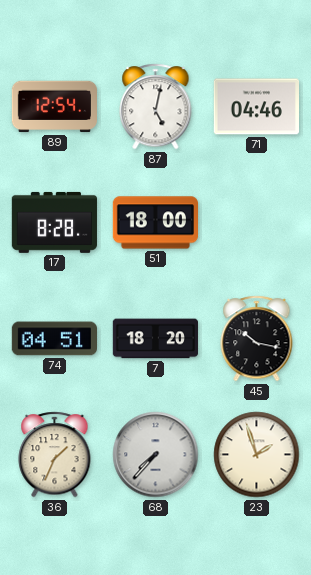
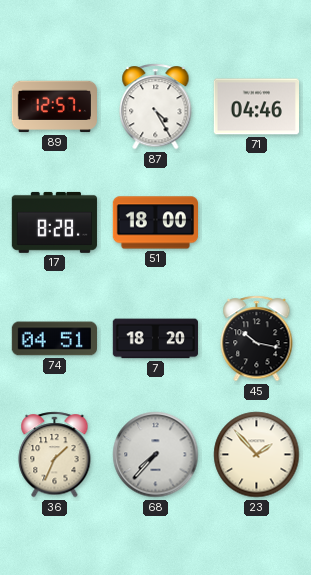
89: 12:54 -> 12:57
87: 5:02 -> 4:25
23: 1:57 -> 1:53
